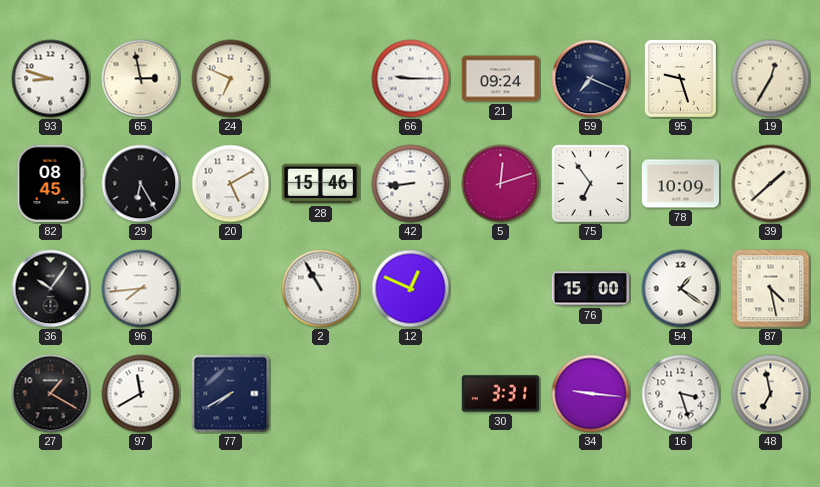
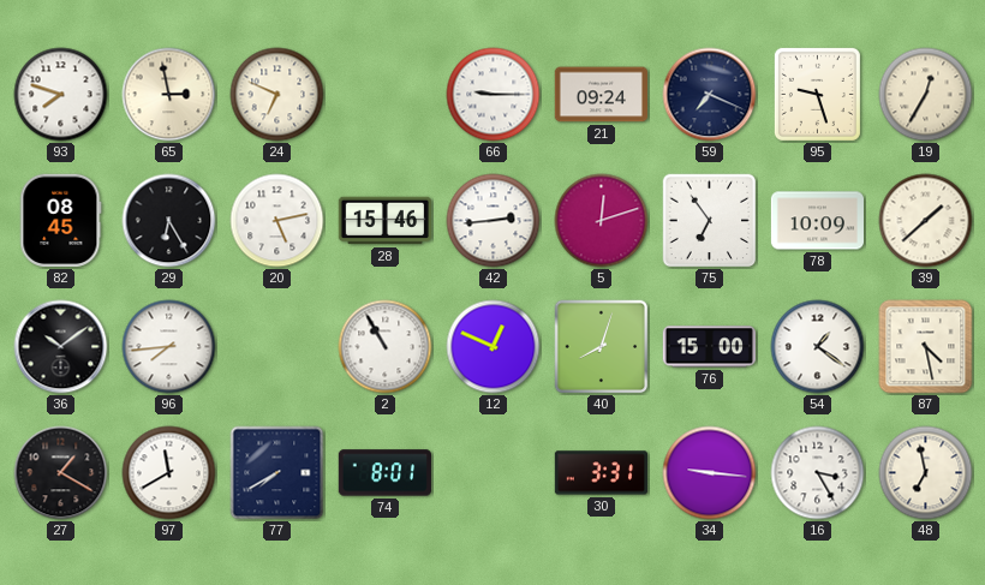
93: 8:48 -> 7:48
20: 5:10 -> 5:13
42: 8:44 -> 2:44
36: 10:06 -> 10:09
40: none -> 8:03
74: none -> 8:01
16: 3:27 -> 3:25
